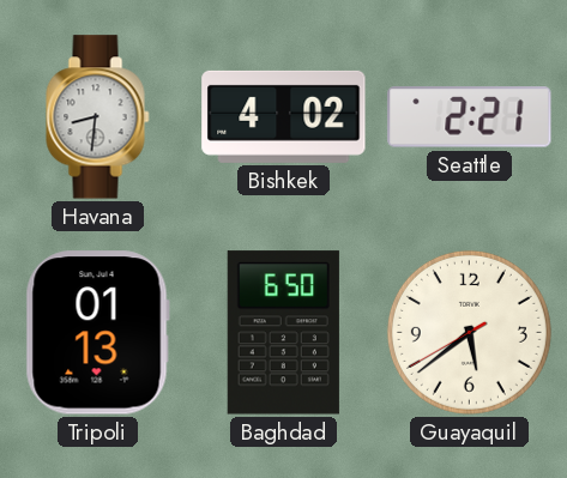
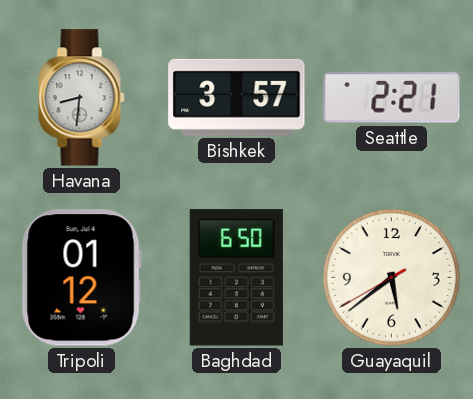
Bishkek: 4:02 -> 3:57
Tripoli: 01:13 -> 01:12
